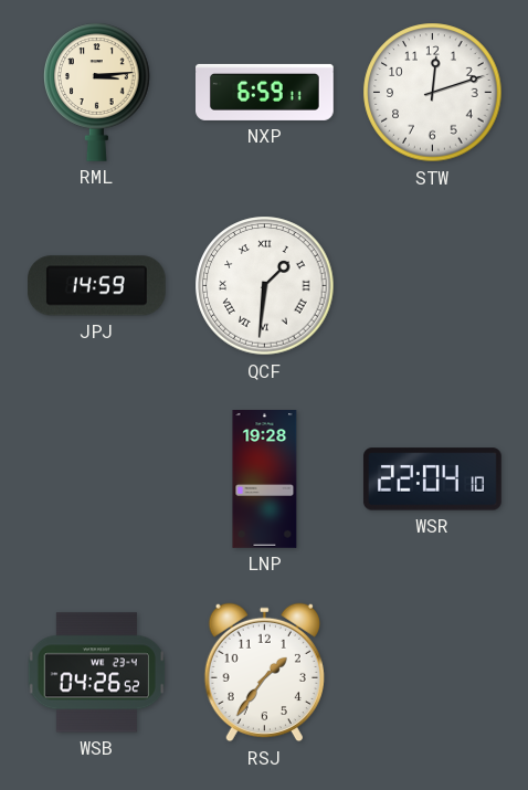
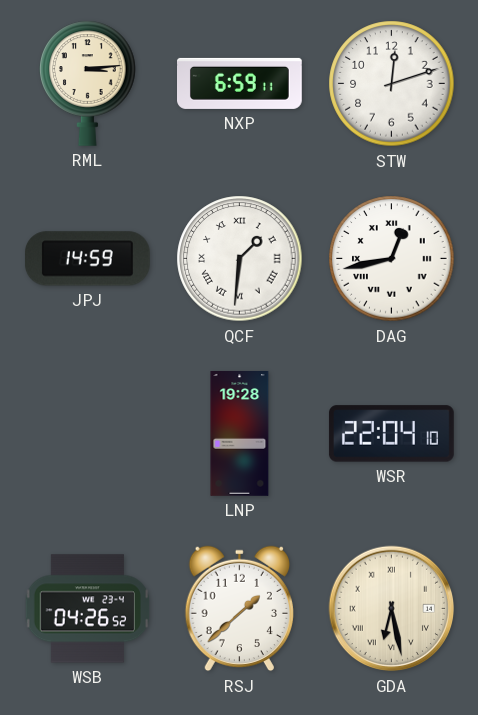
DAG: none -> 12:43
RSJ: 1:36 -> 1:38
GDA: none -> 6:28
